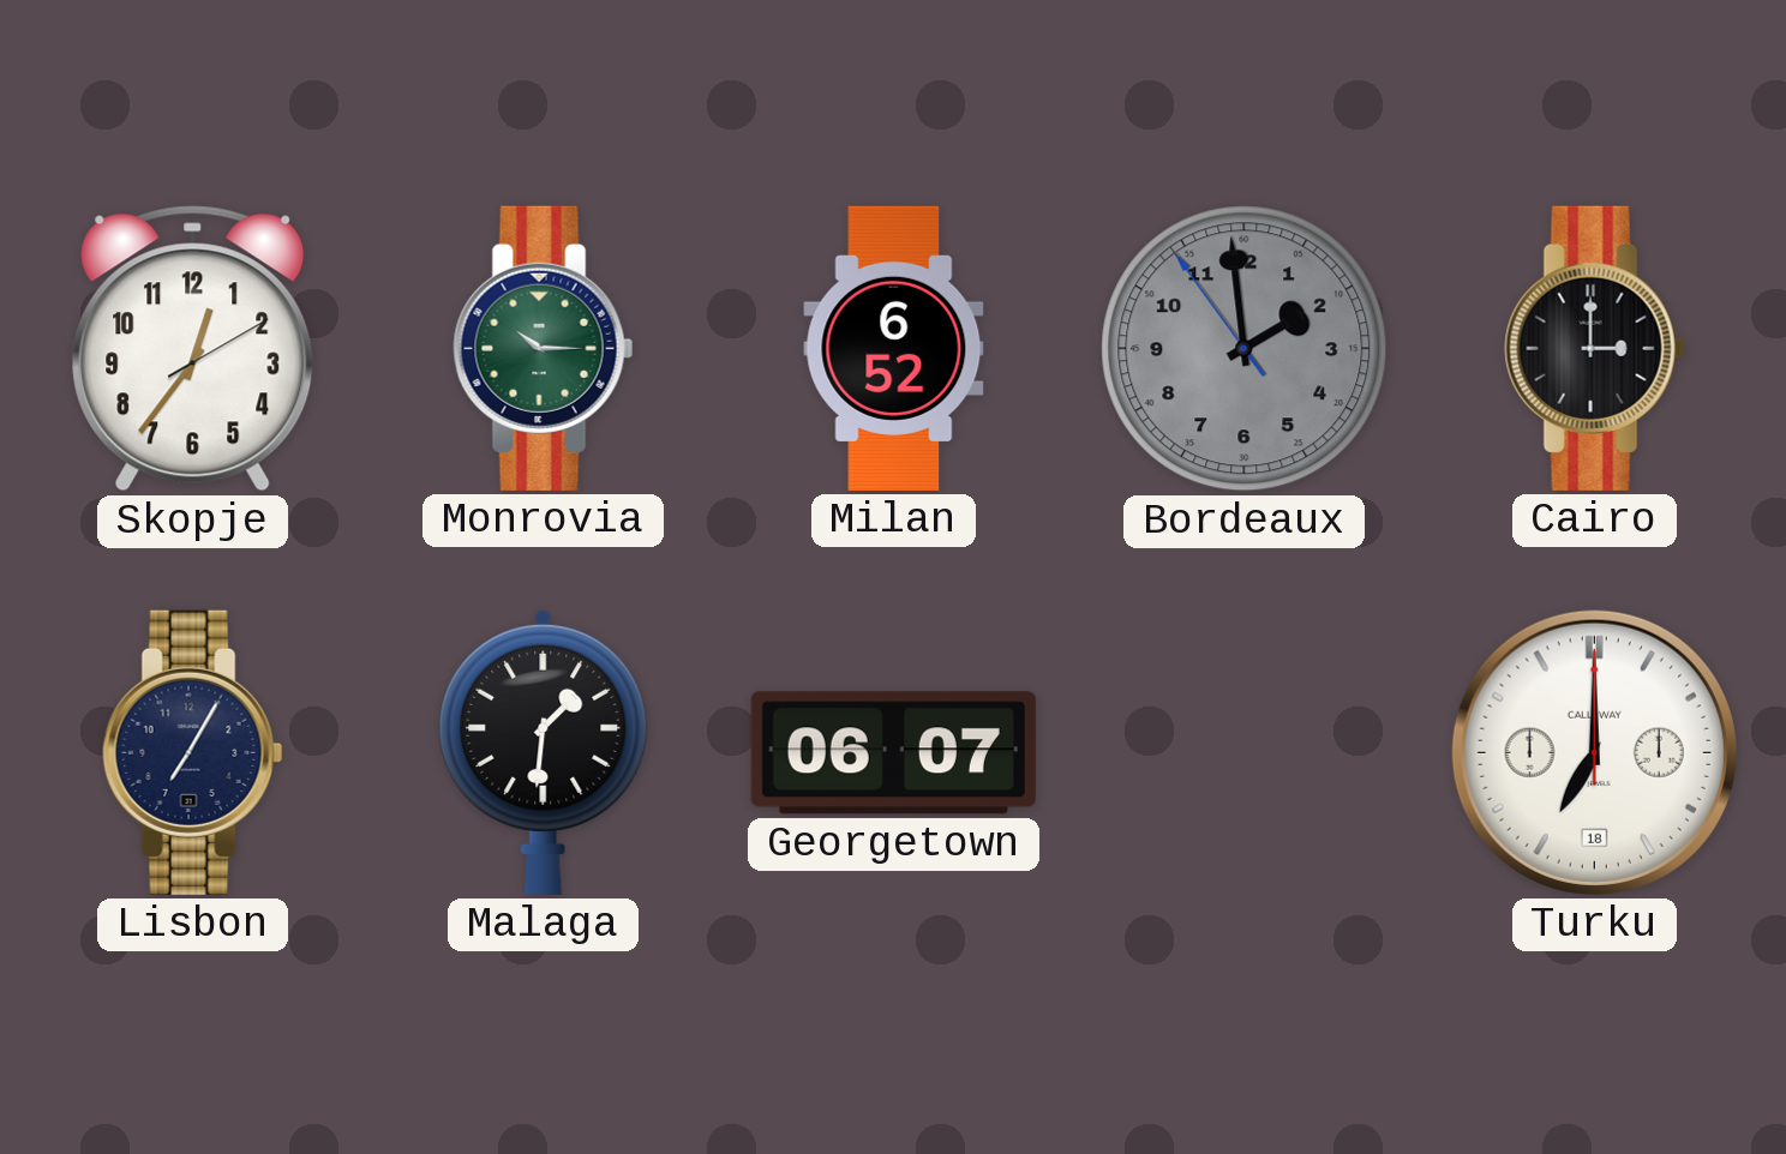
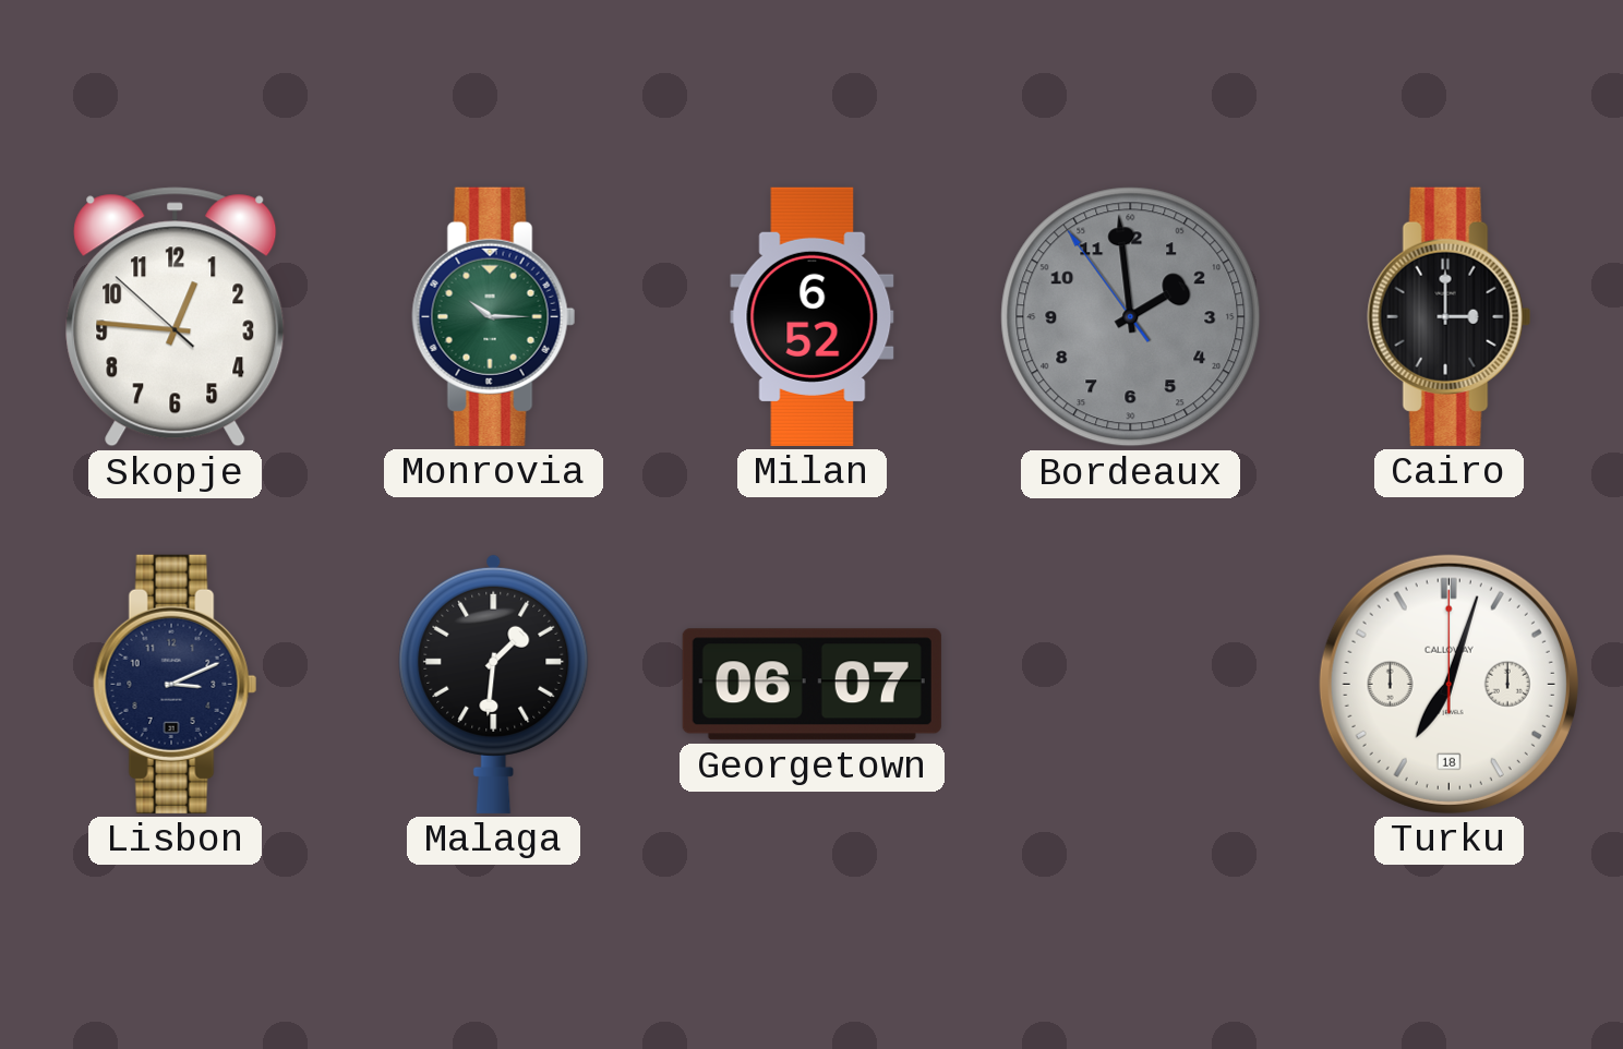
Skopje: 12:36 -> 12:45
Lisbon: 7:05 -> 3:11
Turku: 7:00 -> 7:03
